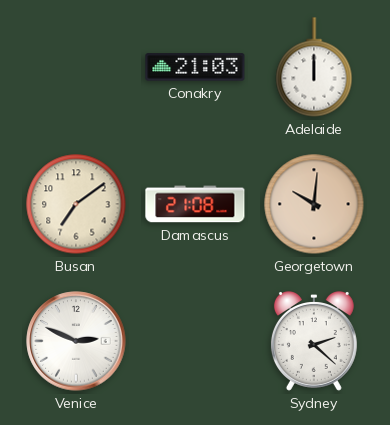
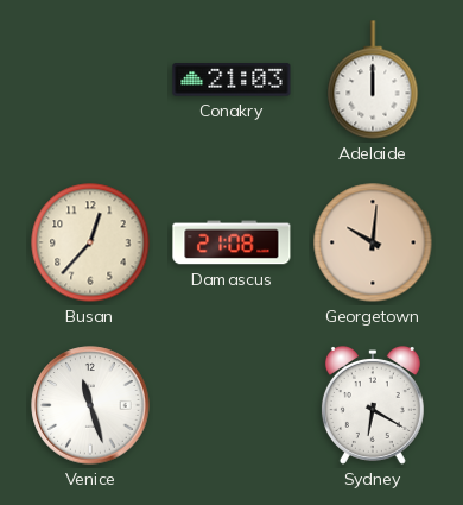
Busan: 7:09 -> 12:37
Venice: 2:49 -> 11:27
Sydney: 2:22 -> 6:20
